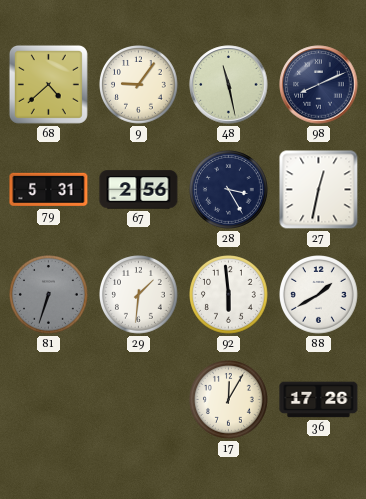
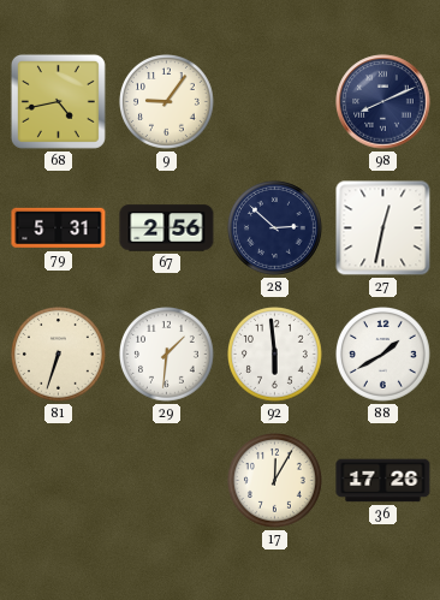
68: 4:38 -> 4:43
48: 11:28 -> none
28: 3:25 -> 2:52
81 dial: grey -> cream
